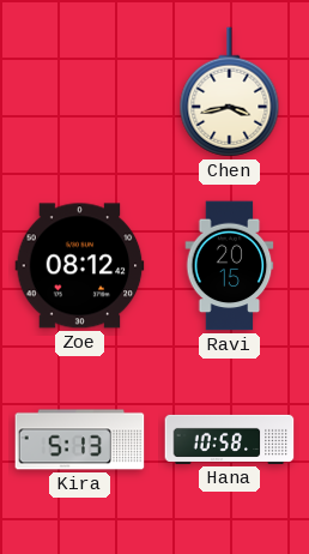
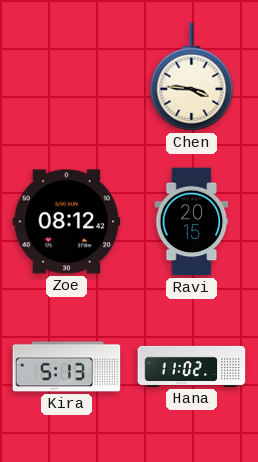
Chen: 3:43 -> 3:46
Hana: 10:58 -> 11:02
